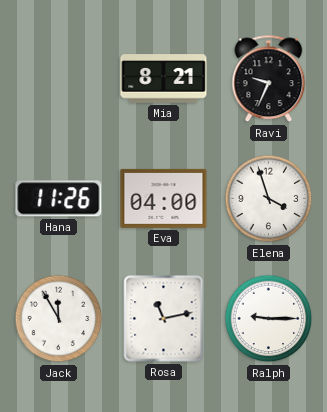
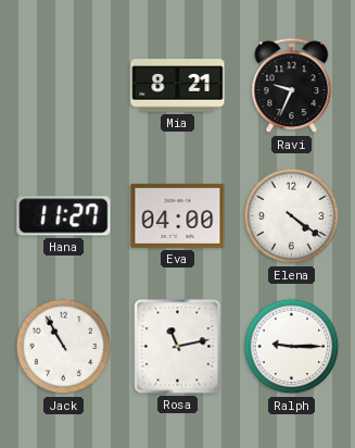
Hana: 11:26 -> 11:27
Elena: 3:57 -> 4:21
Jack: 11:55 -> 10:55
